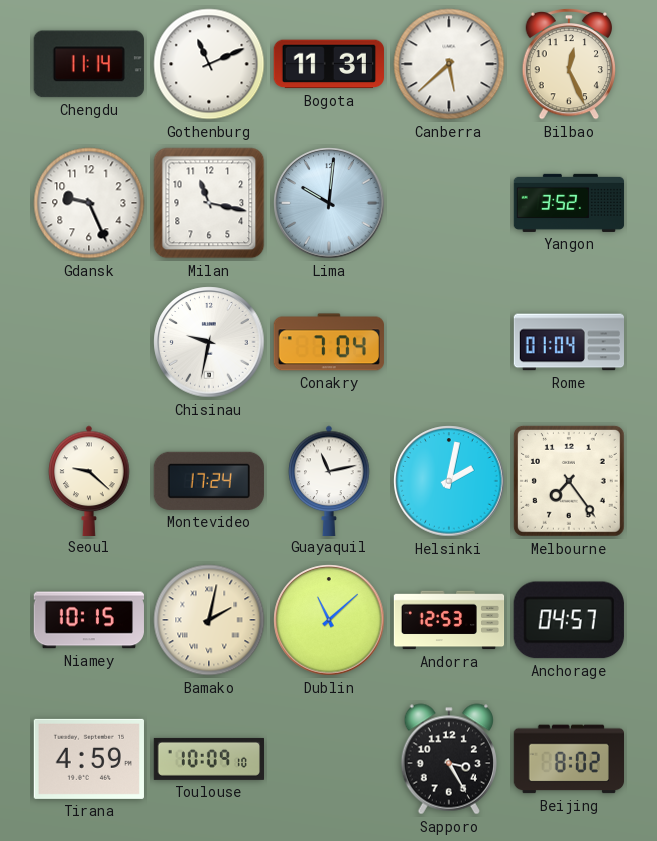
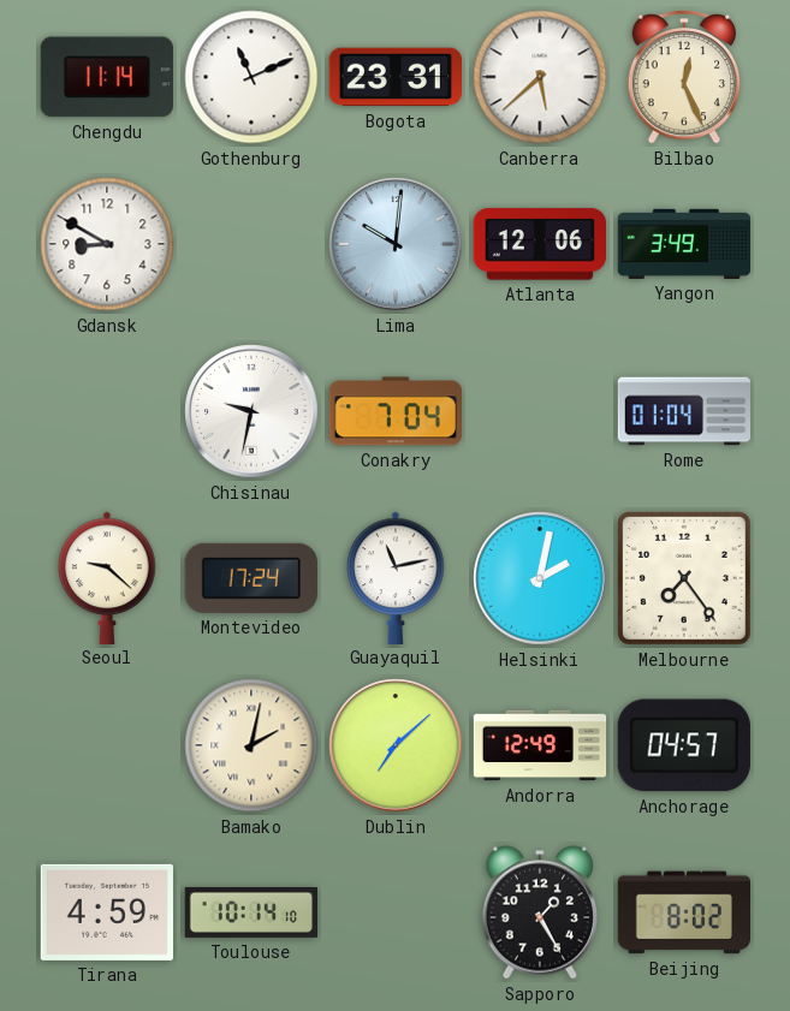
Bogota: 11:31 -> 23:31
Gdansk: 9:26 -> 8:50
Milan: 11:17 -> none
Atlanta: none -> 12:06
Yangon: 3:52 -> 3:49
Niamey: 10:15 -> none
Dublin: 11:08 -> 7:08
Andorra: 12:53 -> 12:49
Toulouse: 10:09 -> 10:14
Sapporo: 3:25 -> 1:25
